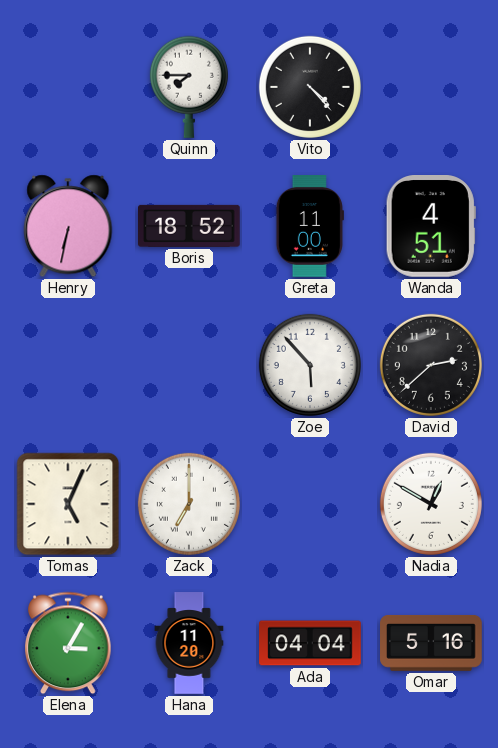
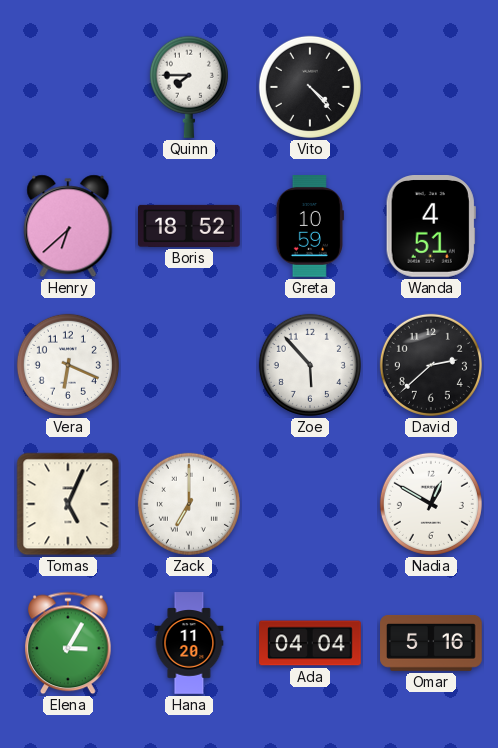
Henry: 6:32 -> 6:38
Greta: 11:00 -> 10:59
Vera: none -> 6:19
